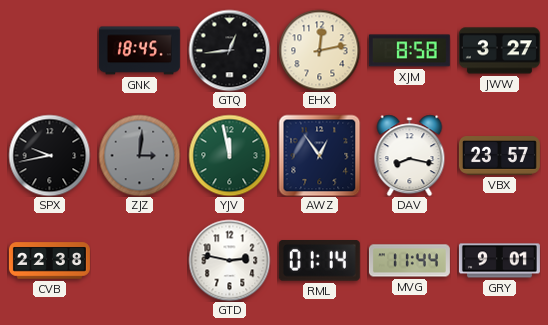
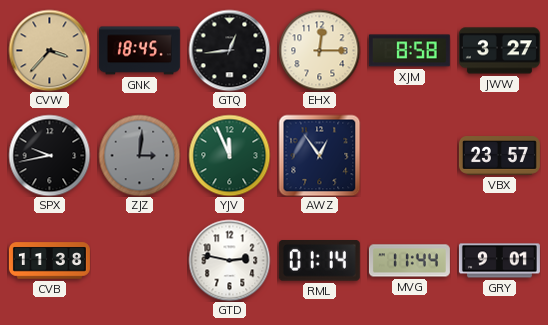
CVW: none -> 3:37
EHX: 12:13 -> 12:15
YJV: 11:58 -> 11:56
DAV: 8:17 -> none
CVB: 22:38 -> 11:38
